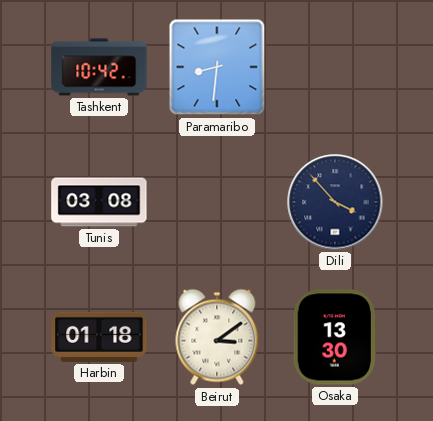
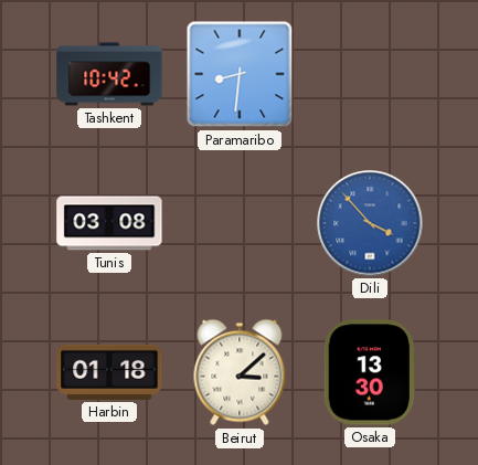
Dili dial: navy -> blue
Beirut: 3:09 -> 3:08
